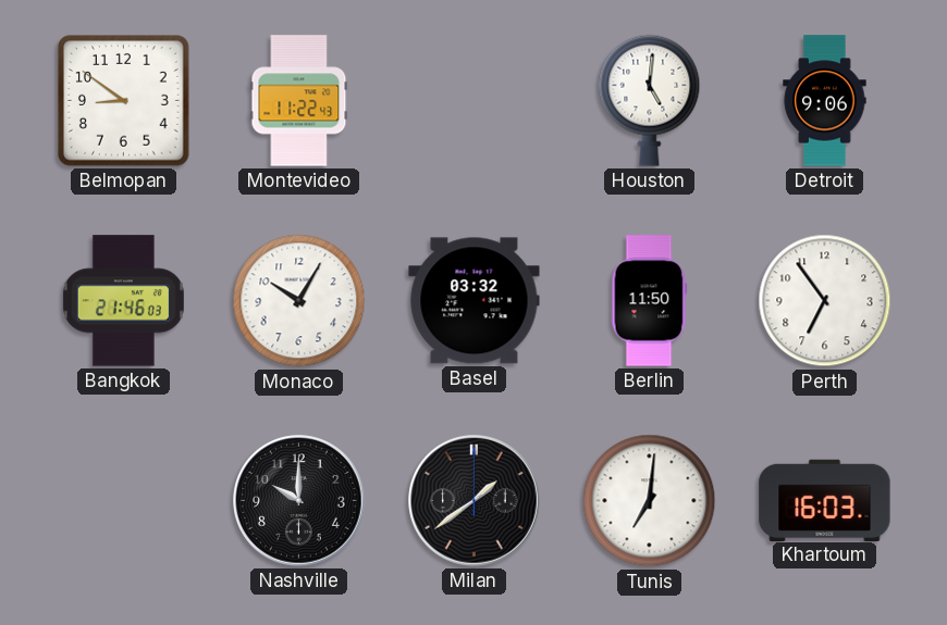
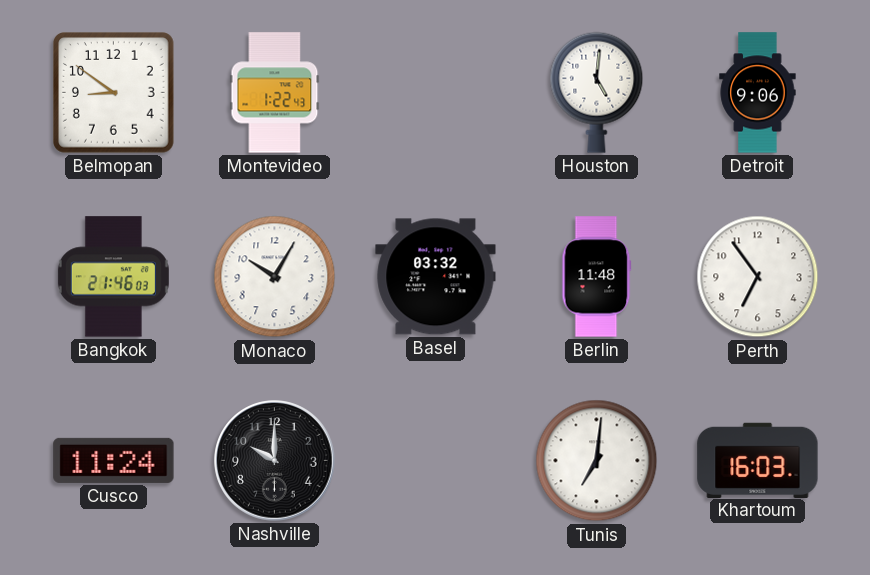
Montevideo: 11:22 -> 1:22
Berlin: 11:50 -> 11:48
Cusco: none -> 11:24
Milan: 1:39 -> none
